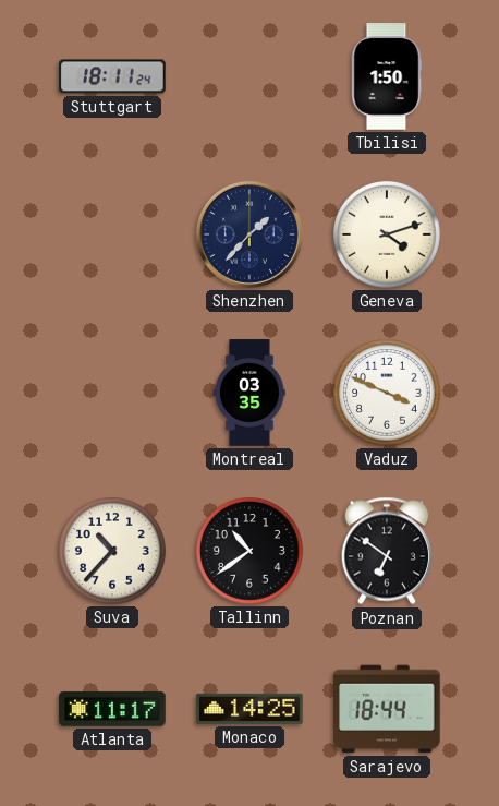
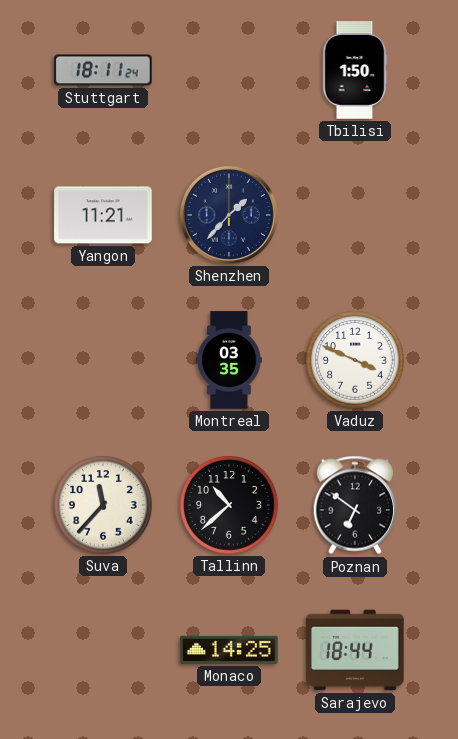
Yangon: none -> 11:21
Geneva: 4:12 -> none
Suva: 10:37 -> 11:37
Tallinn: 10:39 -> 10:38
Atlanta: 11:17 -> none
